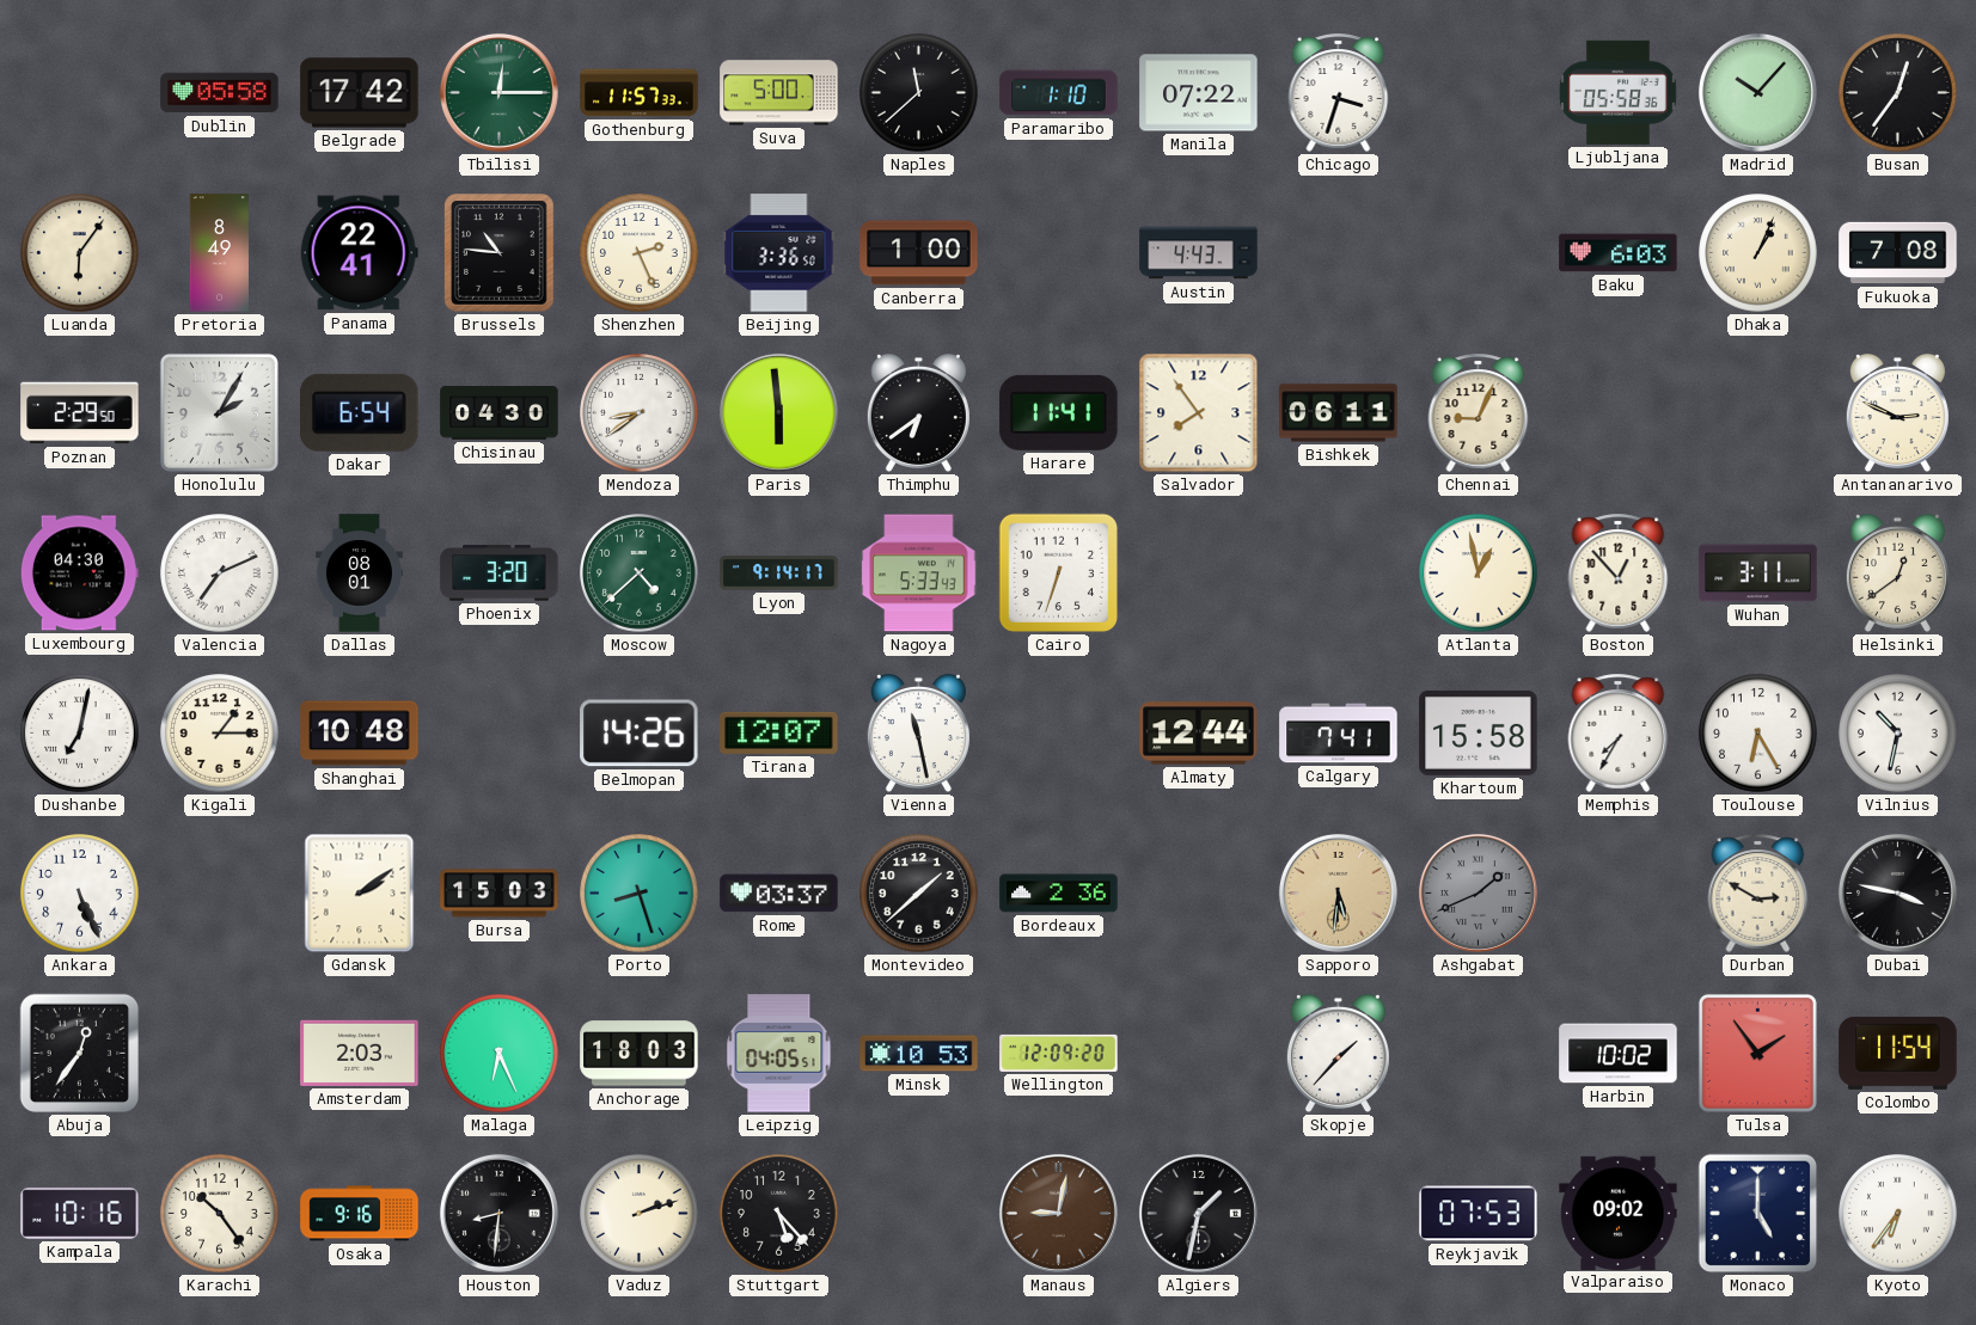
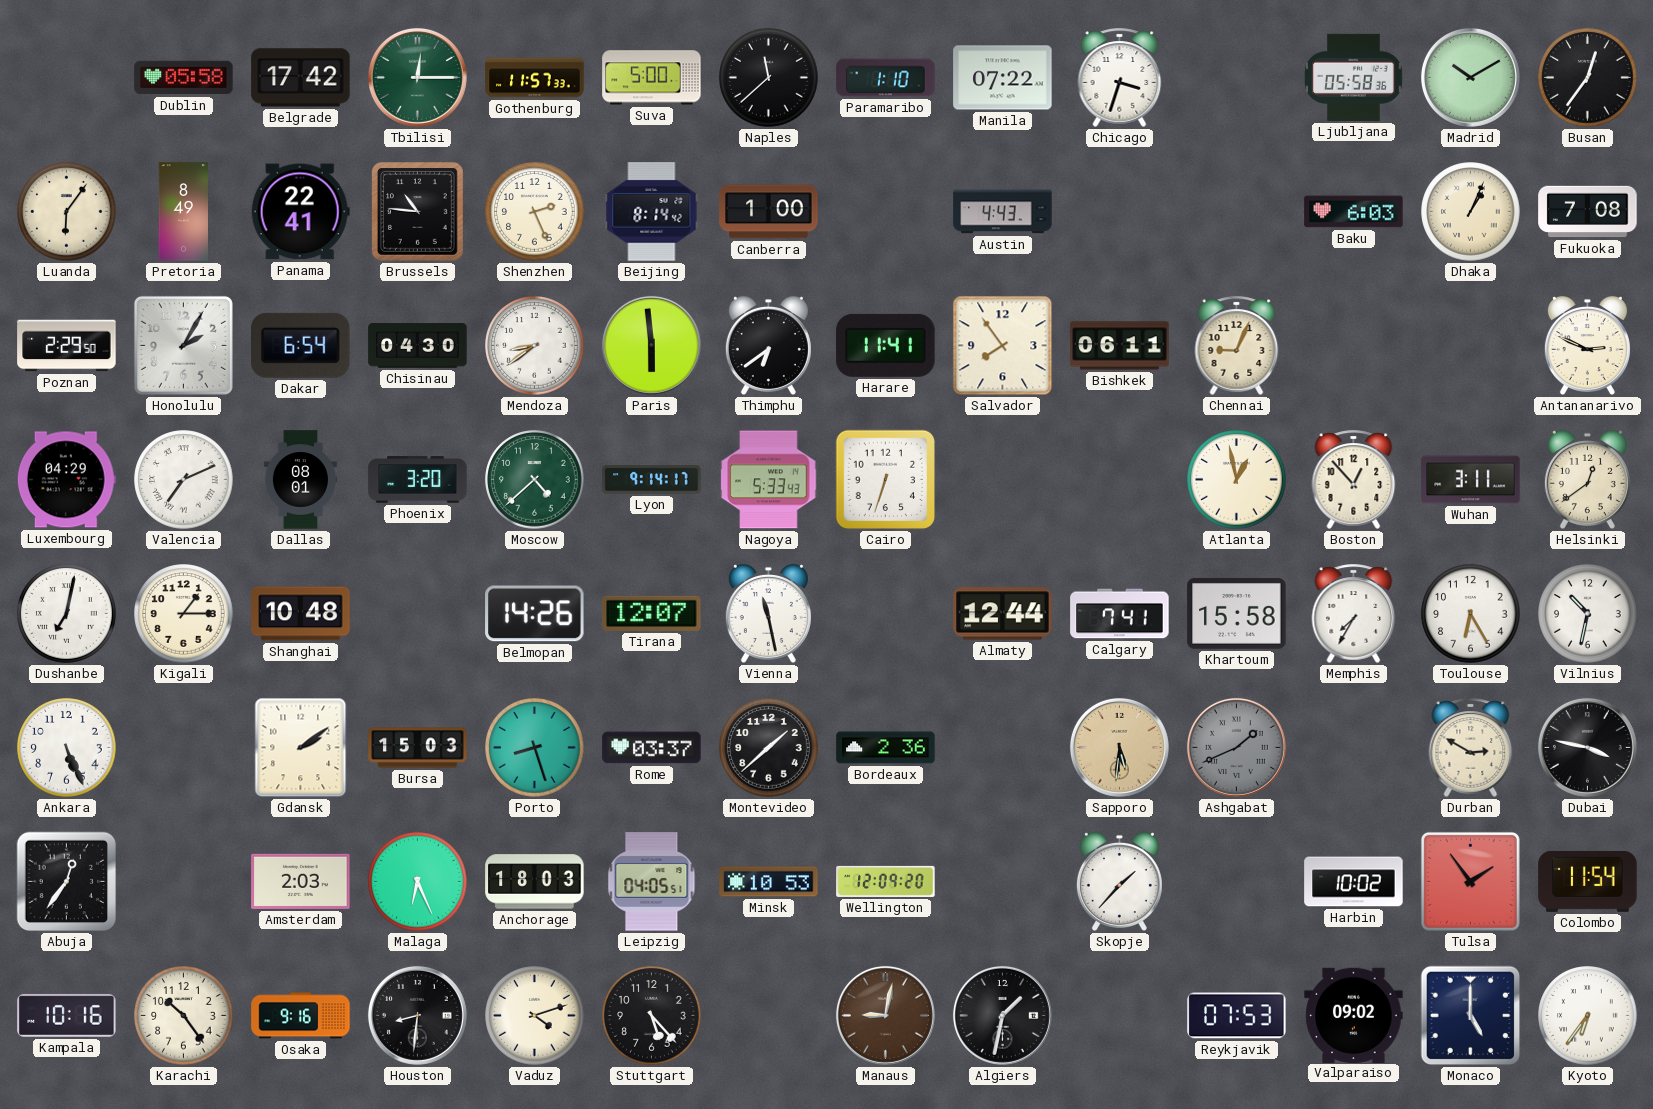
Madrid: 10:07 -> 10:10
Beijing: 3:36 -> 8:14
Luxembourg: 04:30 -> 04:29
Vaduz: 2:12 -> 4:12
